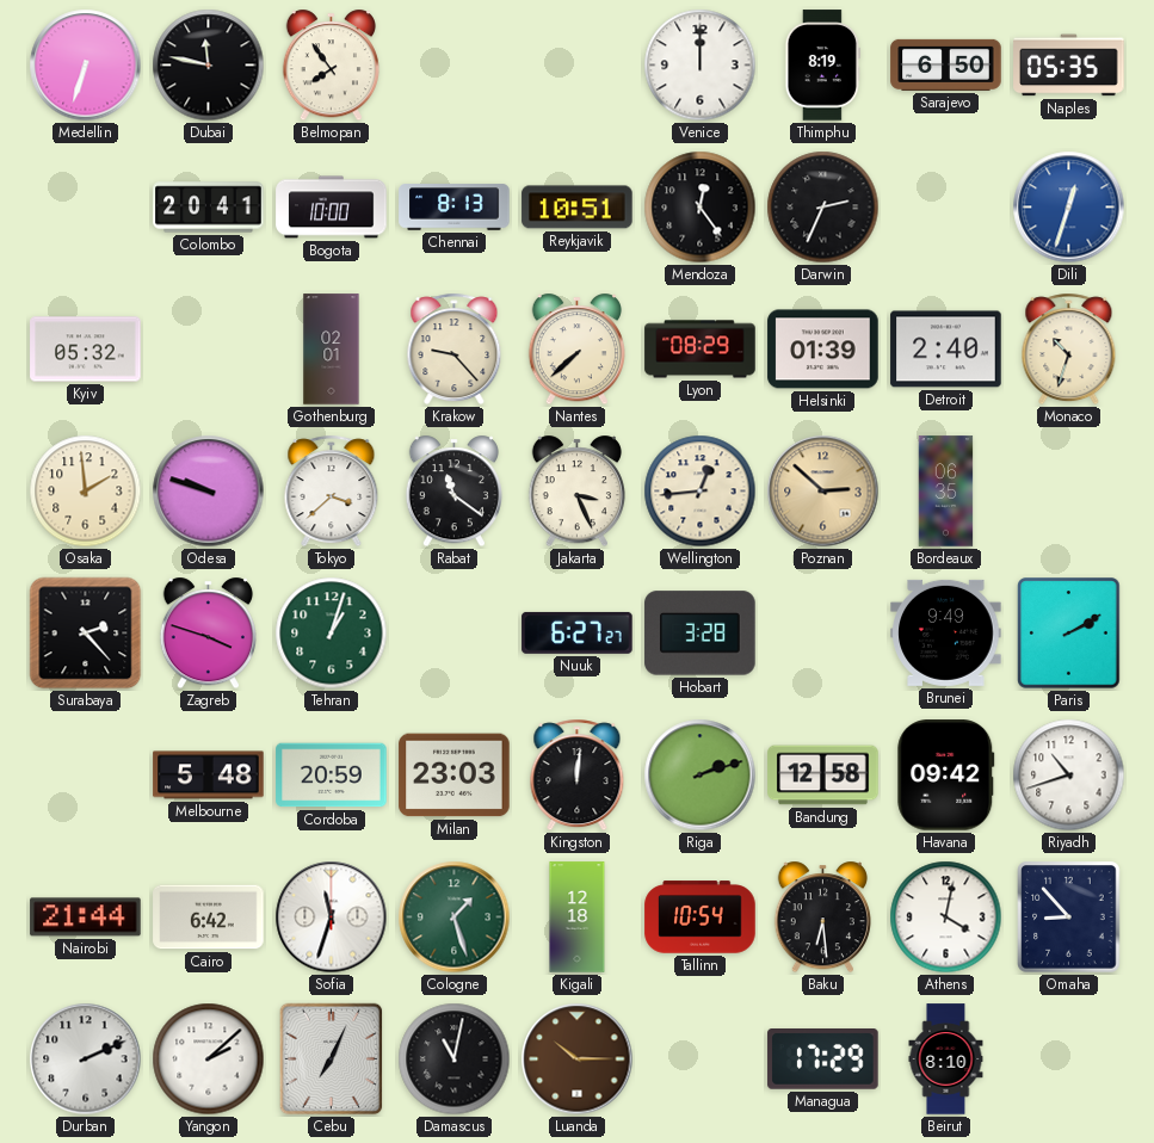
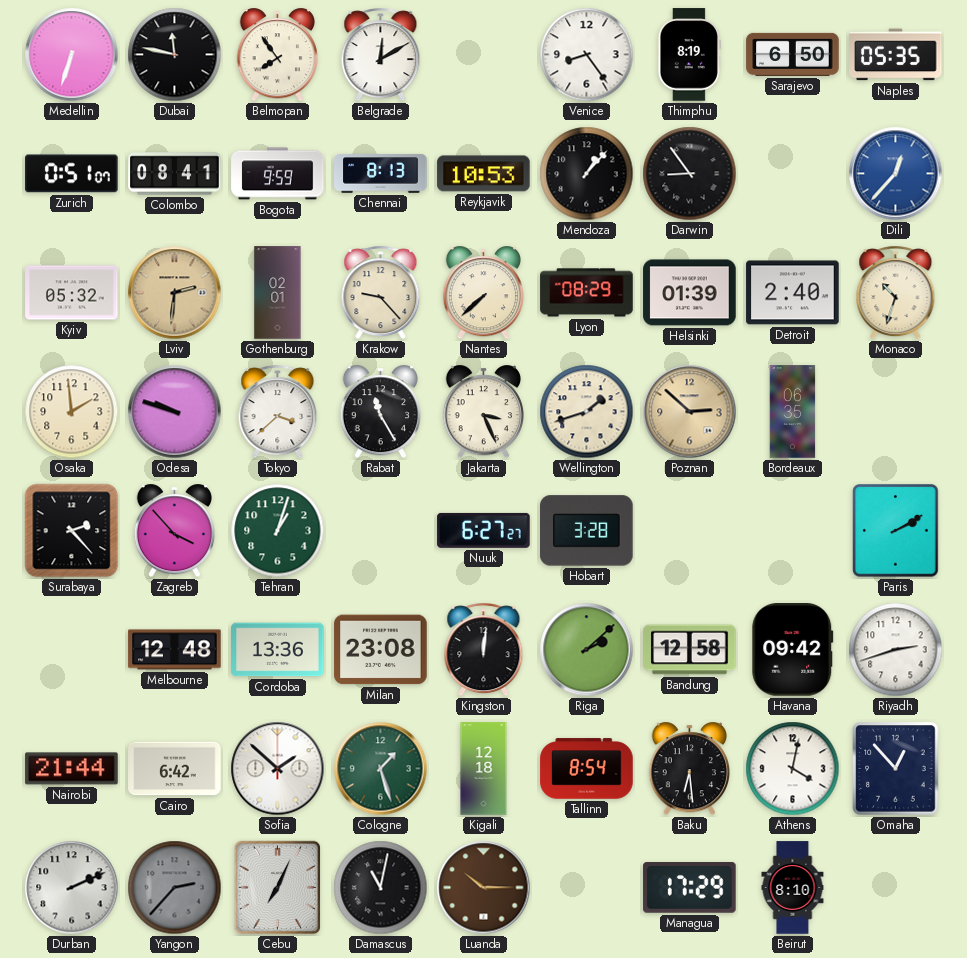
Belgrade: none -> 12:10
Venice: 12:00 -> 8:24
Zurich: none -> 0:51
Colombo: 20:41 -> 08:41
Bogota: 10:00 -> 9:59
Reykjavik: 10:51 -> 10:53
Mendoza: 12:24 -> 1:07
Darwin: 2:34 -> 8:54
Dili: 12:33 -> 12:37
Lviv: none -> 2:31
Rabat: 11:21 -> 11:25
Wellington: 12:44 -> 1:42
Zagreb: 3:48 -> 3:53
Brunei: 9:49 -> none
Melbourne: 5:48 -> 12:48
Cordoba: 20:59 -> 13:36
Milan: 23:03 -> 23:08
Riga: 2:12 -> 2:08
Riyadh: 10:42 -> 2:42
Sofia: 11:33 -> 1:52
Tallinn: 10:54 -> 8:54
Omaha: 8:53 -> 12:53
Yangon: 2:08 -> 2:37
Yangon dial: white -> grey
